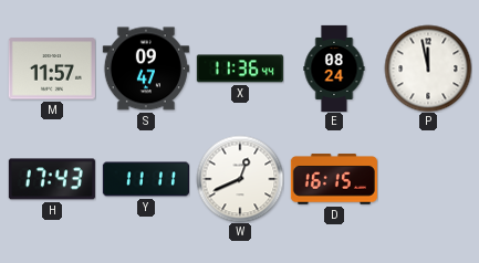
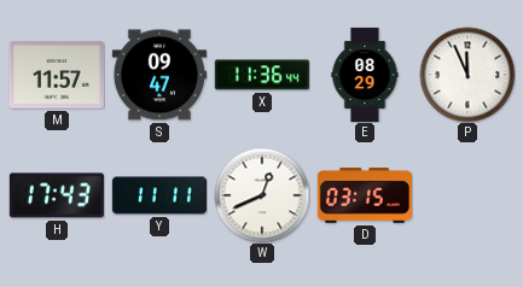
E: 08:24 -> 08:29
P: 11:58 -> 11:56
D: 16:15 -> 03:15
